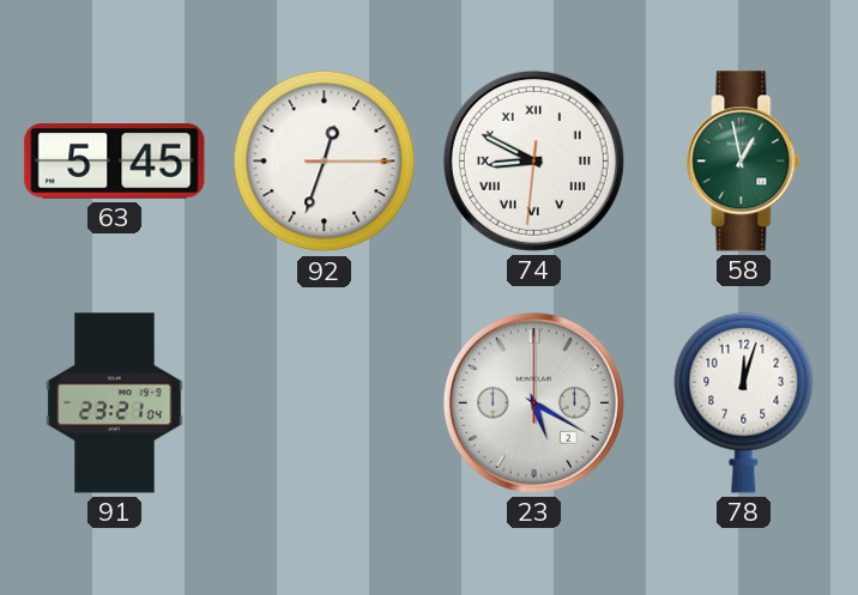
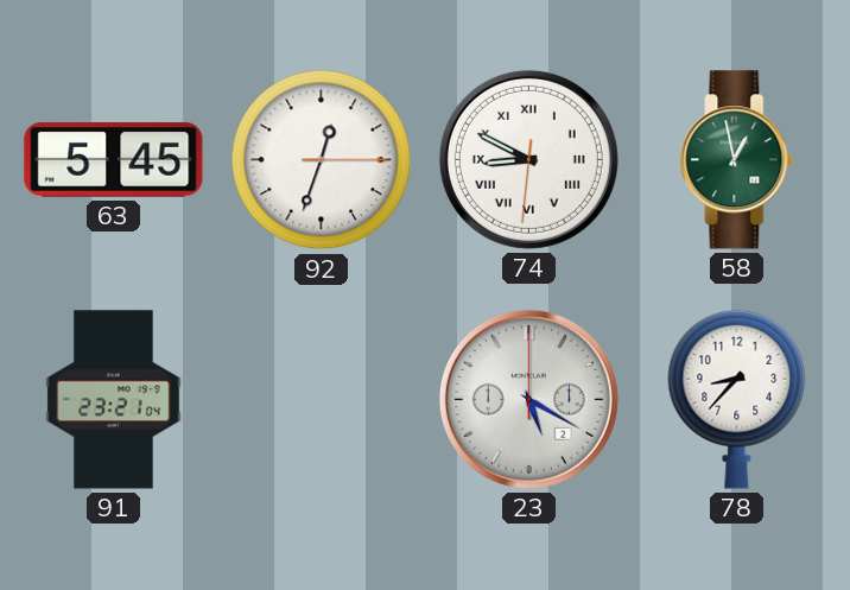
78: 12:03 -> 8:37
